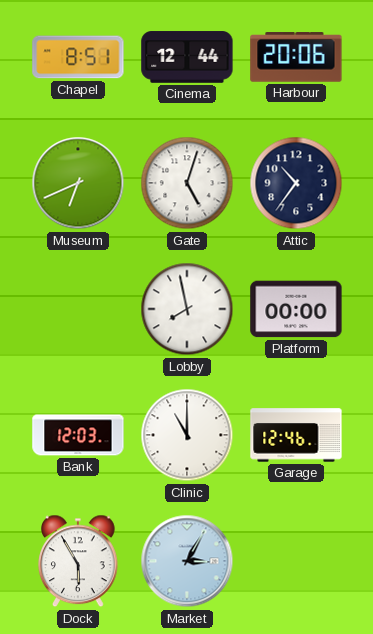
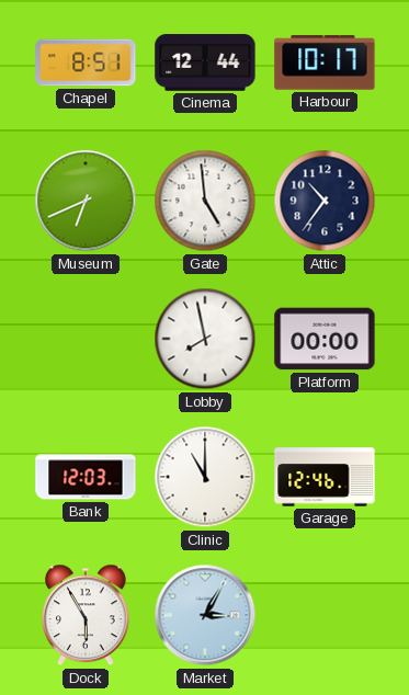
Harbour: 20:06 -> 10:17
Gate: 5:03 -> 4:59
